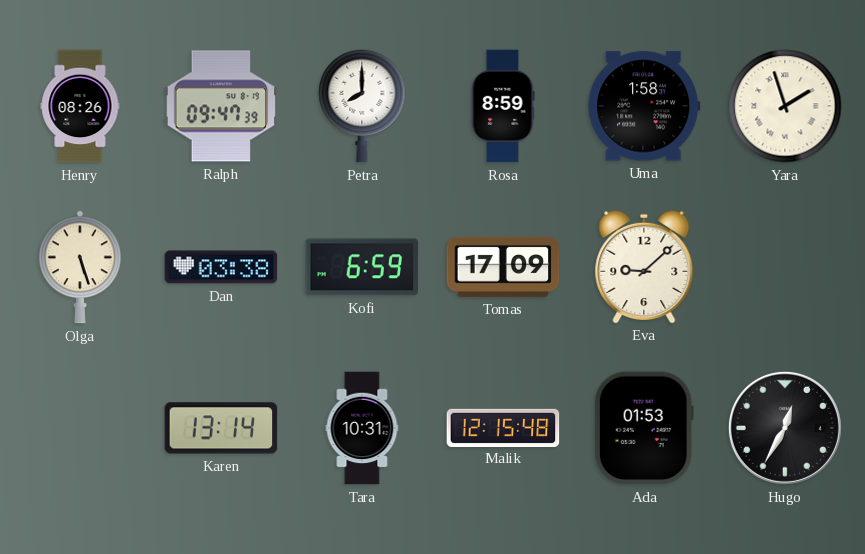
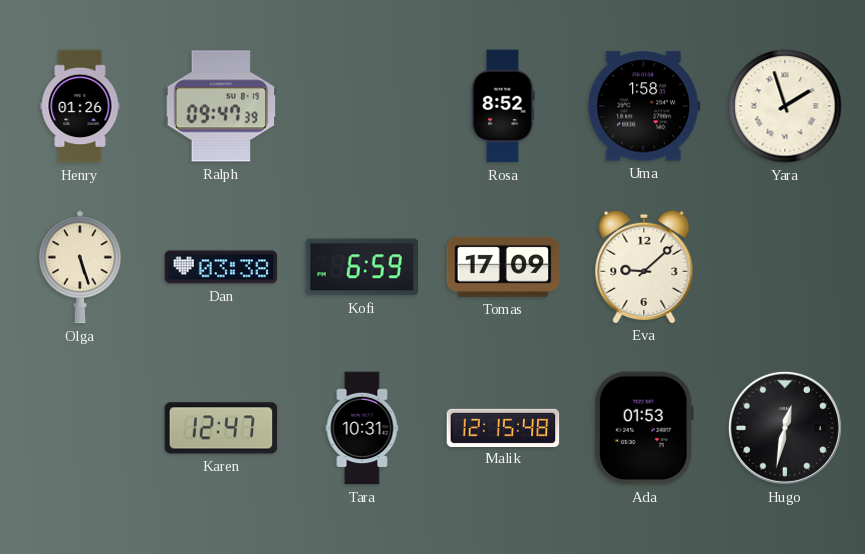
Henry: 08:26 -> 01:26
Petra: 8:00 -> none
Rosa: 8:59 -> 8:52
Karen: 13:14 -> 12:47
Hugo: 12:35 -> 12:32
